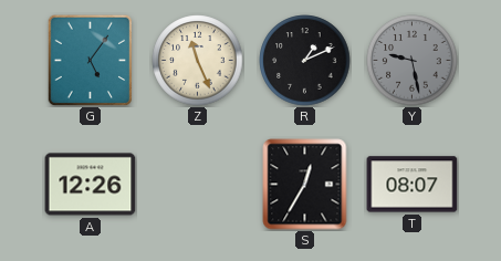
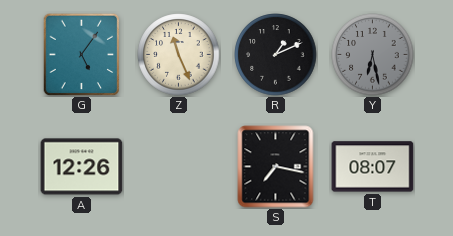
Y: 9:28 -> 6:28
S: 12:35 -> 7:17
